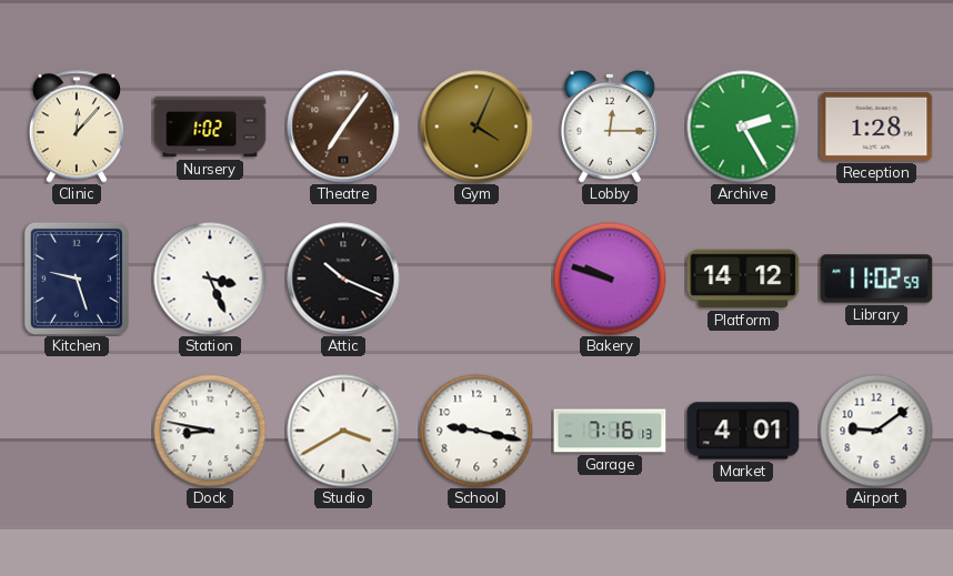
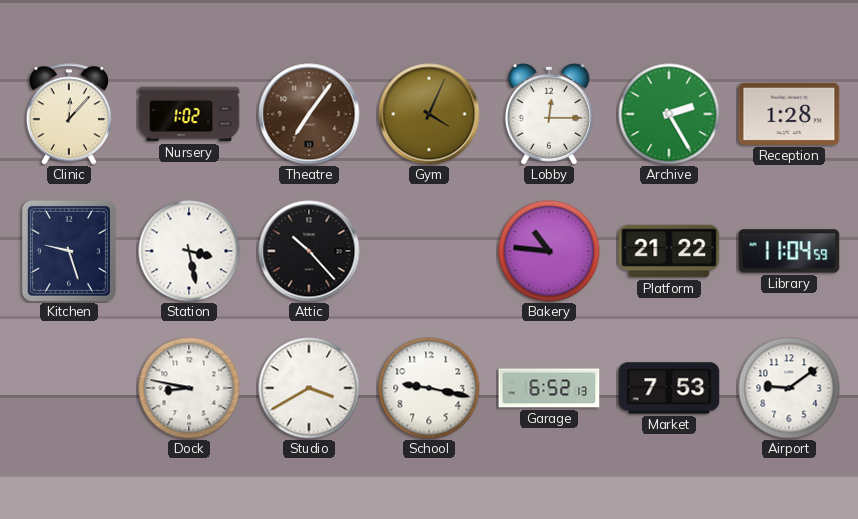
Station: 3:26 -> 3:28
Attic: 10:19 -> 10:23
Bakery: 9:48 -> 10:46
Platform: 14:12 -> 21:22
Library: 11:02 -> 11:04
Garage: 7:16 -> 6:52
Market: 4:01 -> 7:53
